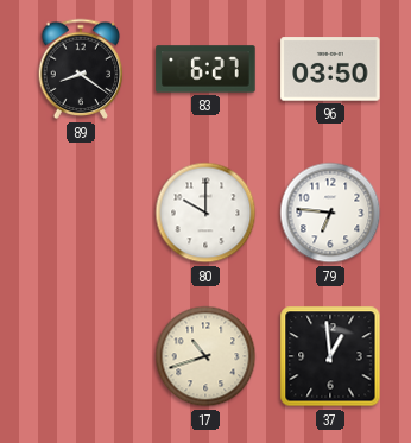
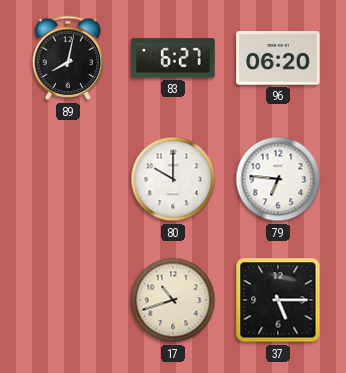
89: 8:21 -> 8:02
96: 03:50 -> 06:20
37: 12:59 -> 5:15
